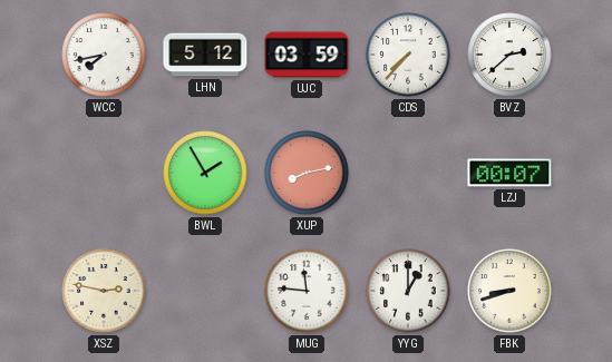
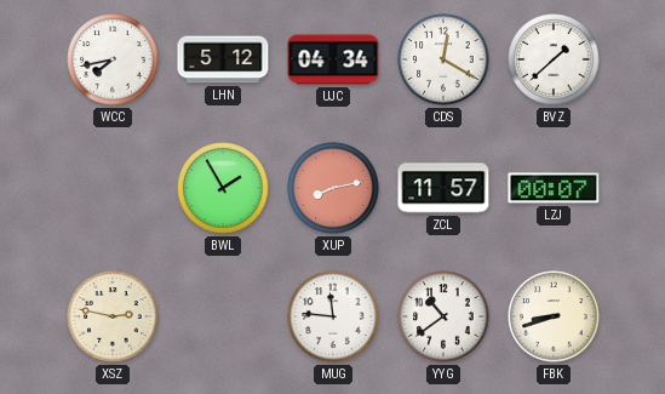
UJC: 03:59 -> 04:34
CDS: 7:37 -> 12:20
BVZ: 2:38 -> 1:38
ZCL: none -> 11:57
YYG: 1:00 -> 10:39
